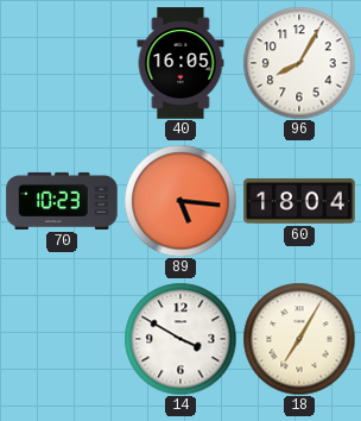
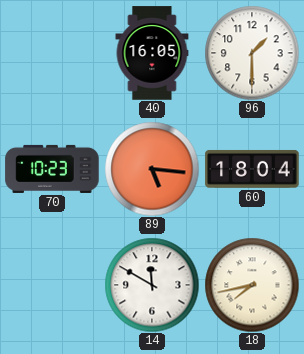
96: 8:05 -> 1:30
14: 3:50 -> 11:50
18: 7:05 -> 7:43
